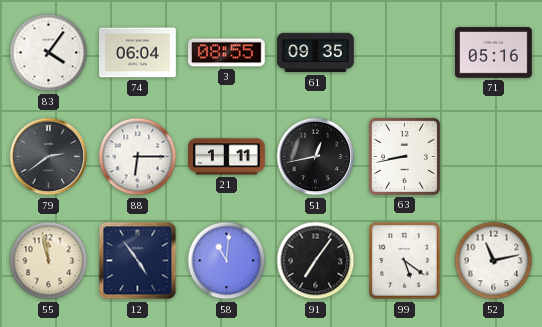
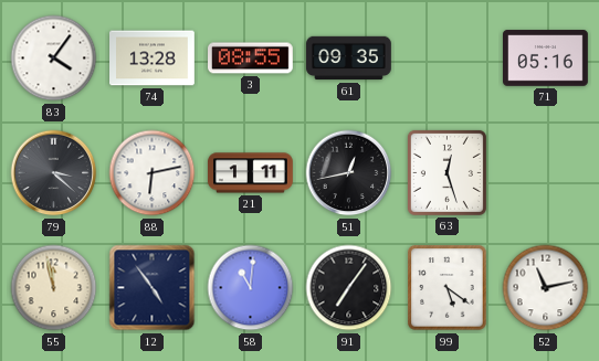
74: 06:04 -> 13:28
79: 2:39 -> 3:22
88: 6:15 -> 6:13
63: 8:43 -> 12:27
